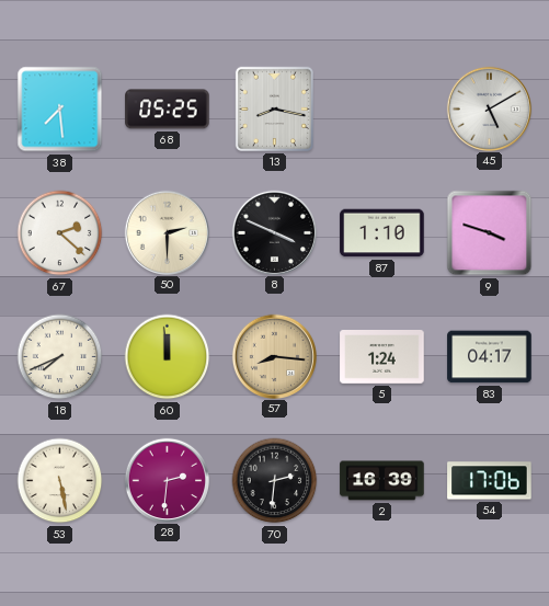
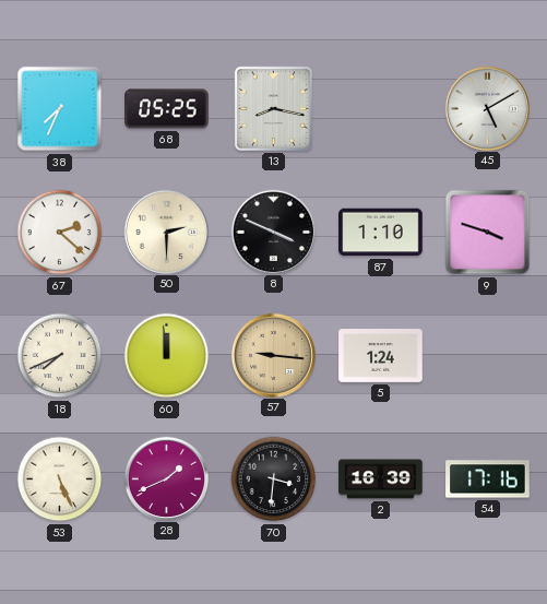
38: 7:29 -> 7:34
57: 8:16 -> 9:16
83: 04:17 -> none
53: 5:28 -> 5:26
28: 2:31 -> 1:41
70: 2:31 -> 3:31
54: 17:06 -> 17:16
